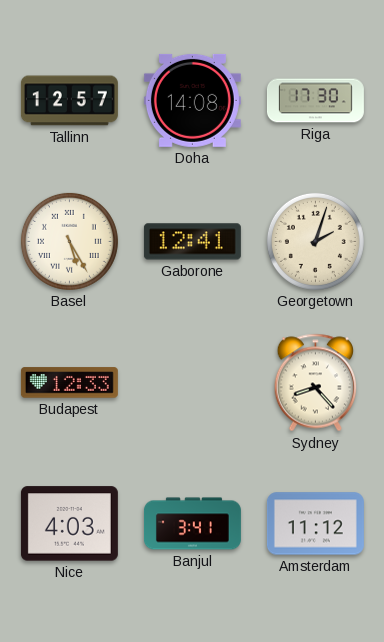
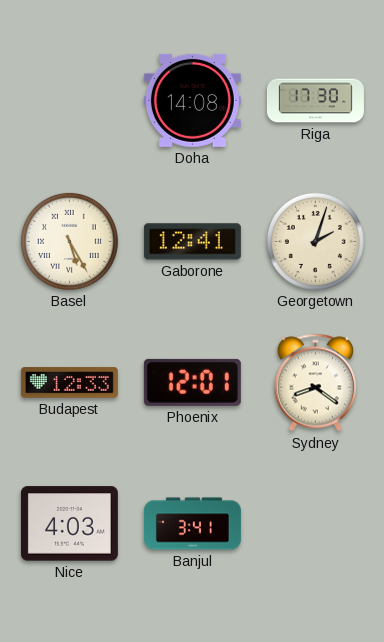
Tallinn: 12:57 -> none
Phoenix: none -> 12:01
Sydney: 8:23 -> 8:21
Amsterdam: 11:12 -> none
